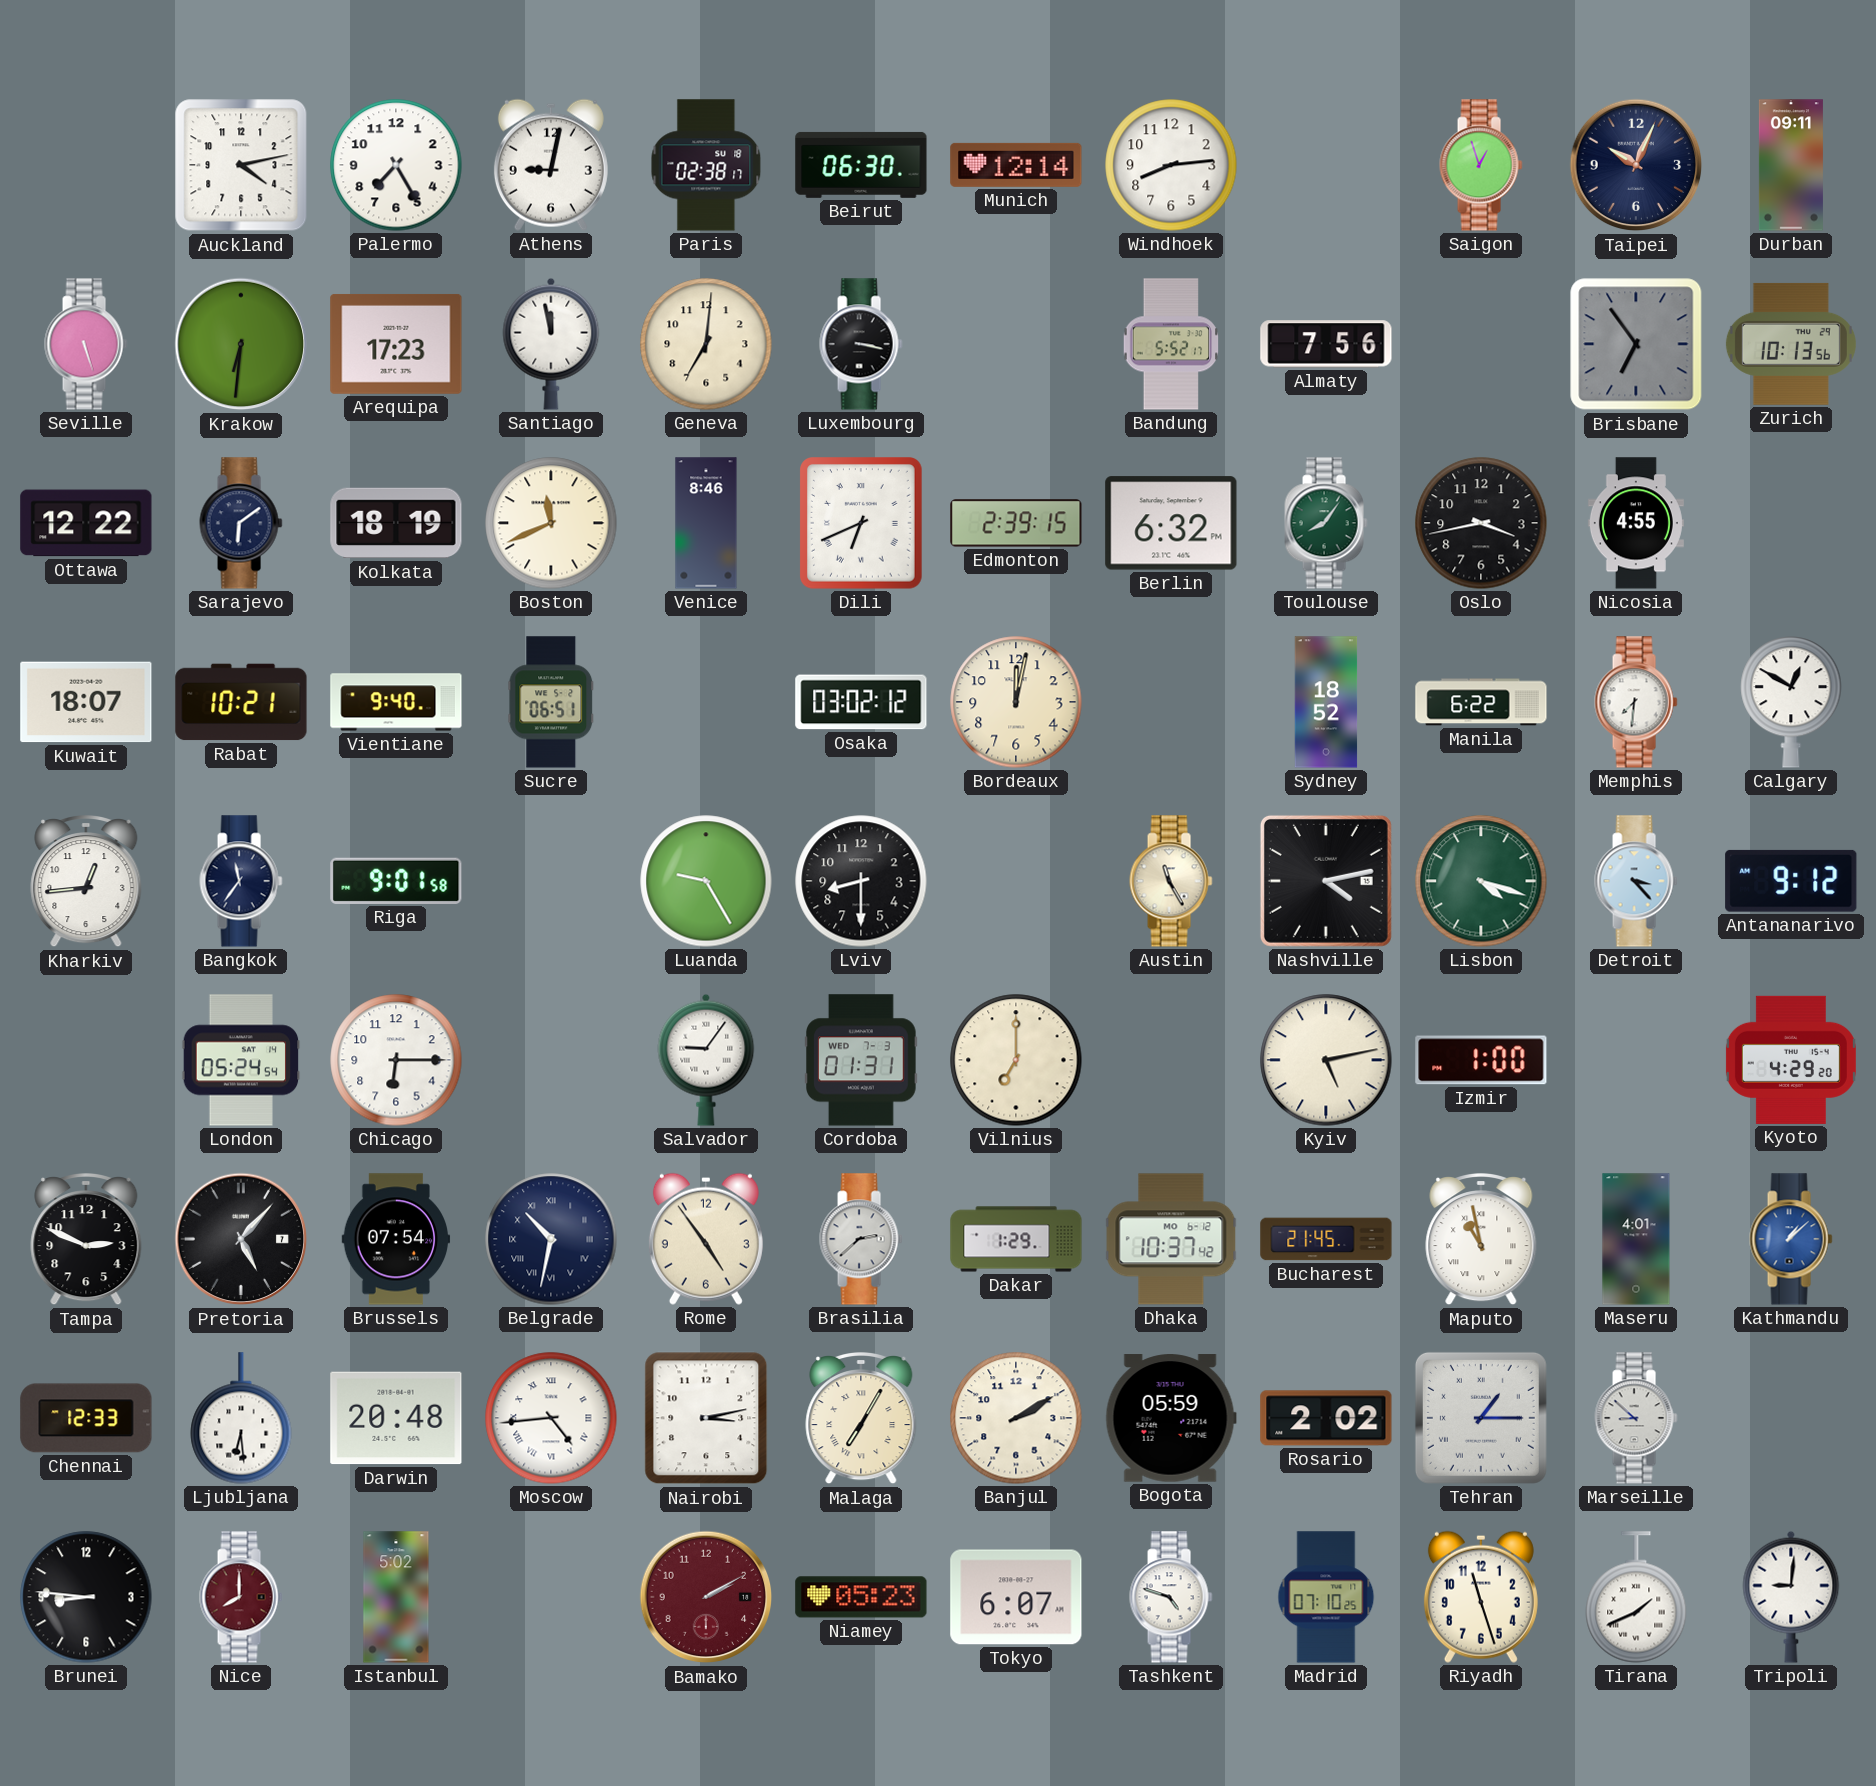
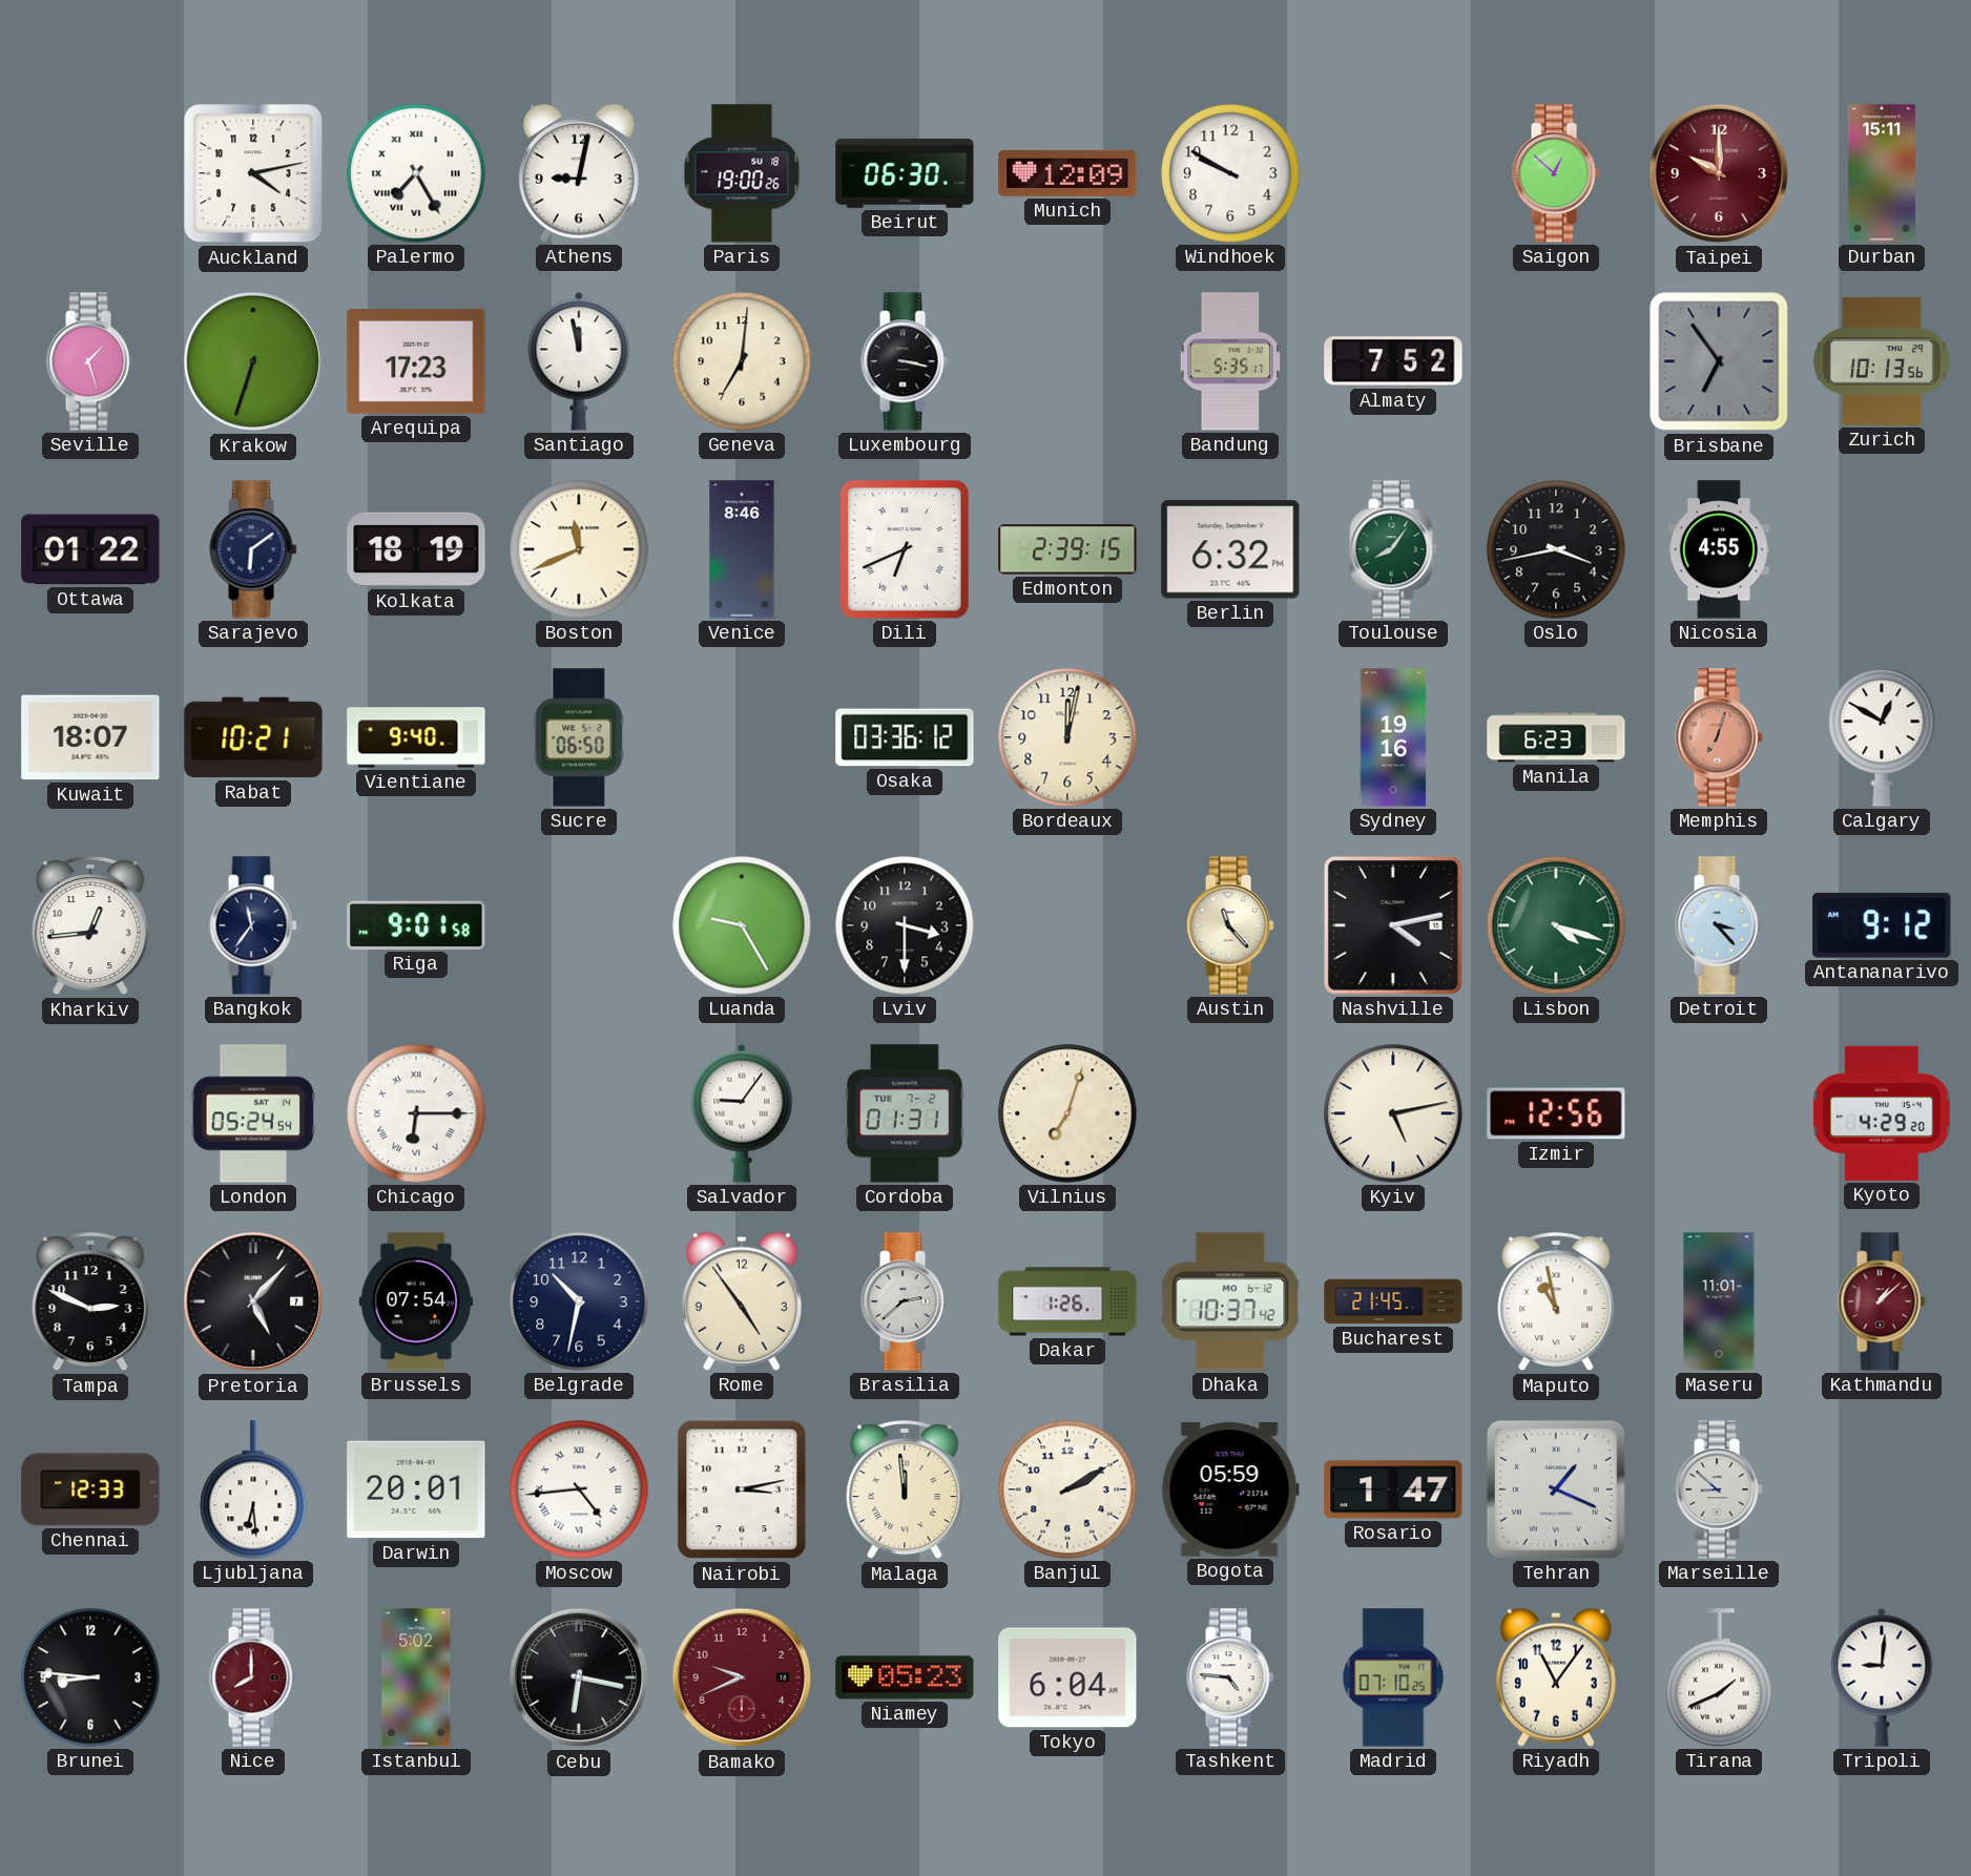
Palermo numerals: Arabic -> Roman
Paris: 02:38 -> 19:00
Munich: 12:14 -> 12:09
Windhoek: 8:14 -> 9:50
Saigon: 12:57 -> 12:52
Taipei: 10:04 -> 10:00
Taipei dial: navy -> burgundy
Durban: 09:11 -> 15:11
Seville: 5:27 -> 1:27
Krakow: 6:31 -> 6:33
Bandung: 5:52 -> 5:35
Almaty: 7:56 -> 7:52
Ottawa: 12:22 -> 01:22
Sucre: 06:51 -> 06:50
Osaka: 03:02 -> 03:36
Sydney: 18:52 -> 19:16
Manila: 6:22 -> 6:23
Memphis: 7:31 -> 7:03
Memphis dial: white -> salmon
Lviv: 8:30 -> 3:30
Austin: 11:25 -> 11:23
Chicago numerals: Arabic -> Roman
Cordoba date: WED 7-3 -> TUE 7-2
Vilnius: 7:00 -> 7:03
Izmir: 1:00 -> 12:56
Belgrade numerals: Roman -> Arabic
Dakar: 1:29 -> 1:26
Maseru: 4:01 -> 11:01
Kathmandu dial: blue -> burgundy
Darwin: 20:48 -> 20:01
Malaga: 7:05 -> 11:59
Rosario: 2:02 -> 1:47
Tehran: 1:15 -> 1:19
Cebu: none -> 6:17
Bamako: 2:10 -> 9:41
Tokyo: 6:07 -> 6:04
Tashkent: 4:48 -> 4:46
Riyadh: 11:27 -> 11:06
